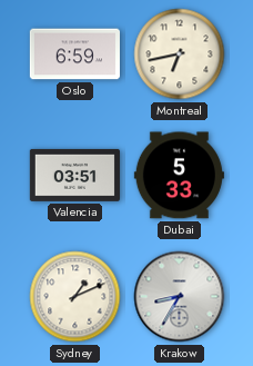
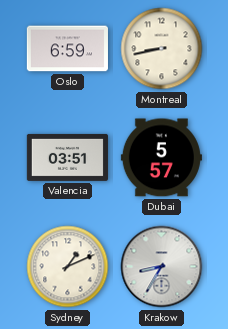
Montreal: 6:43 -> 8:43
Dubai: 5:33 -> 5:57
